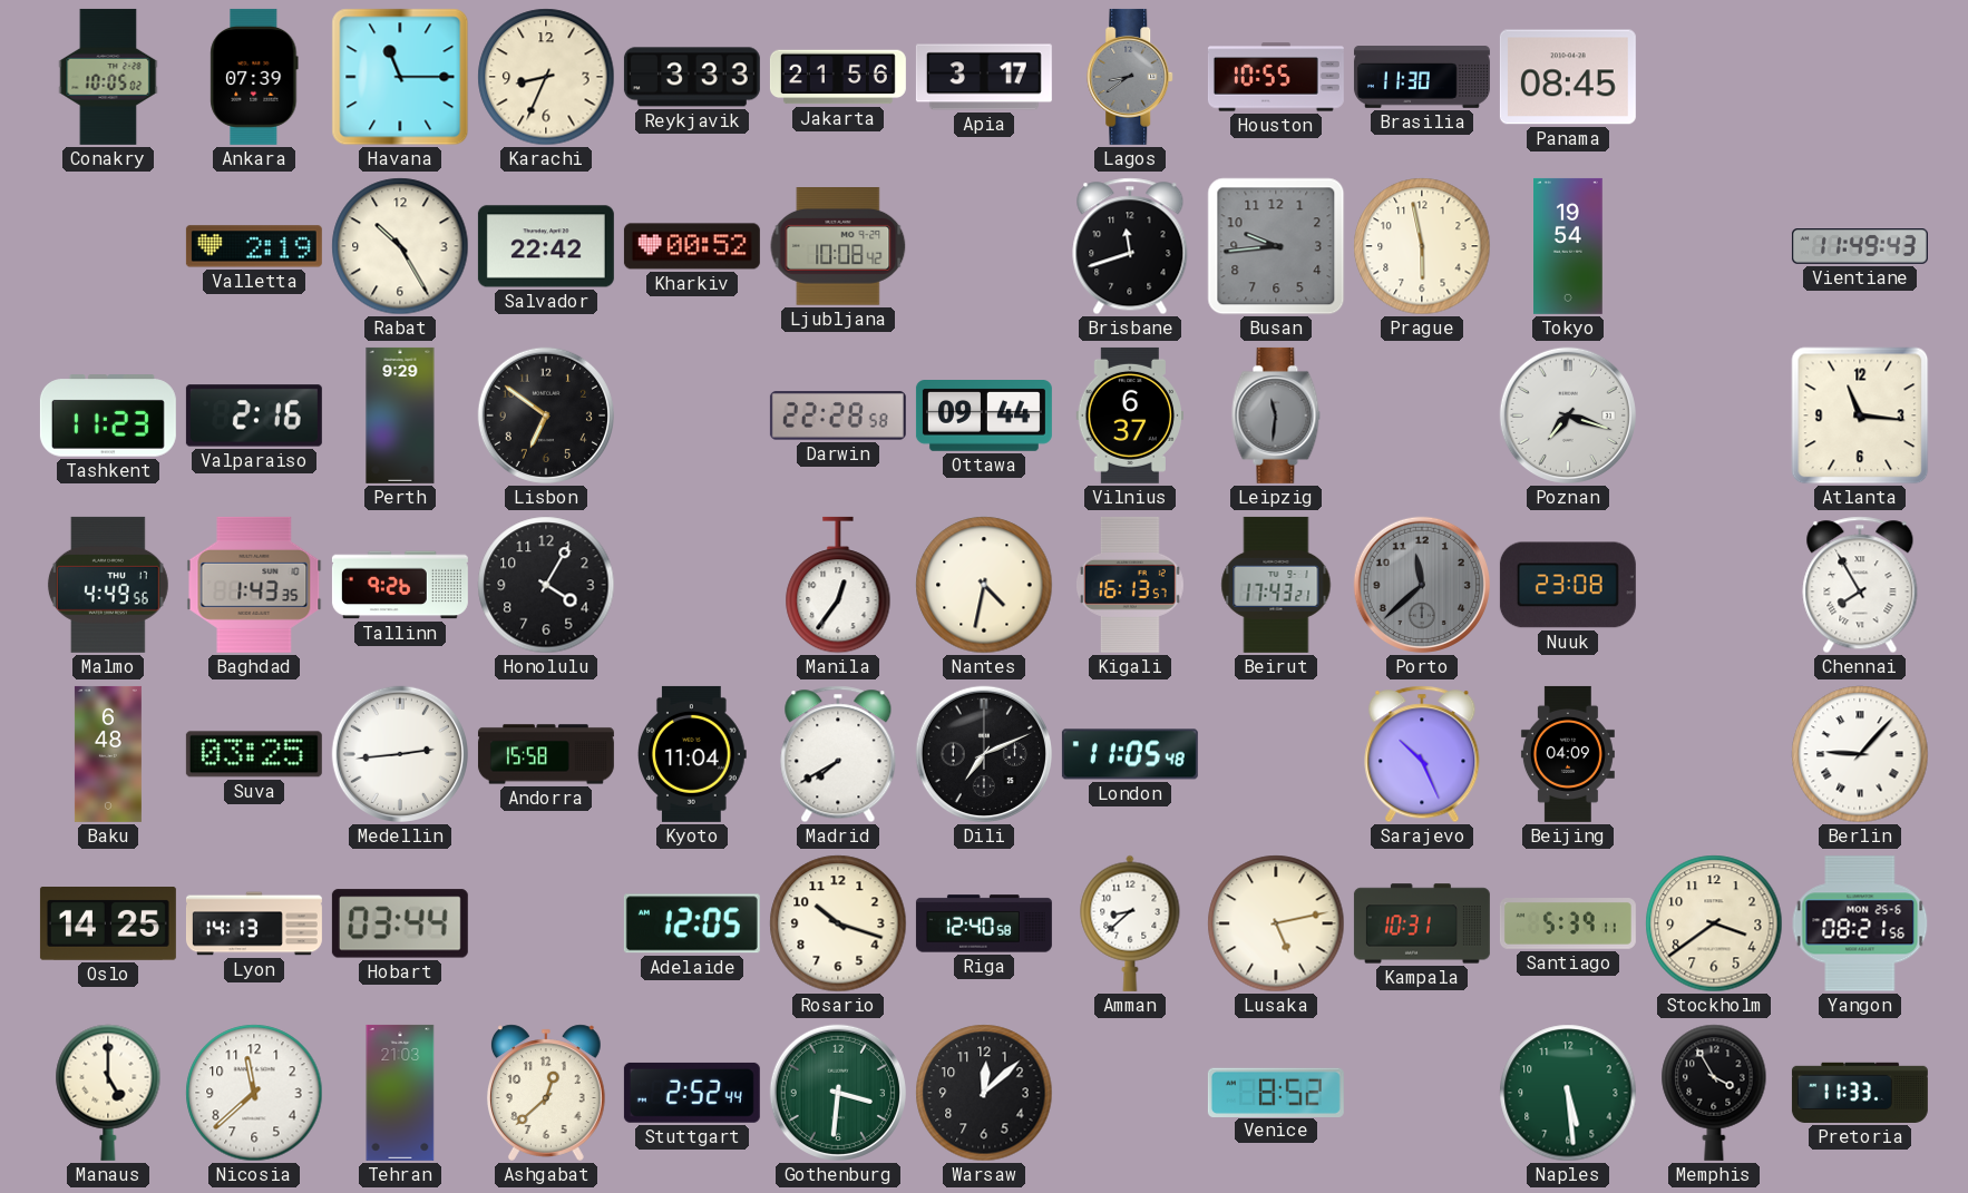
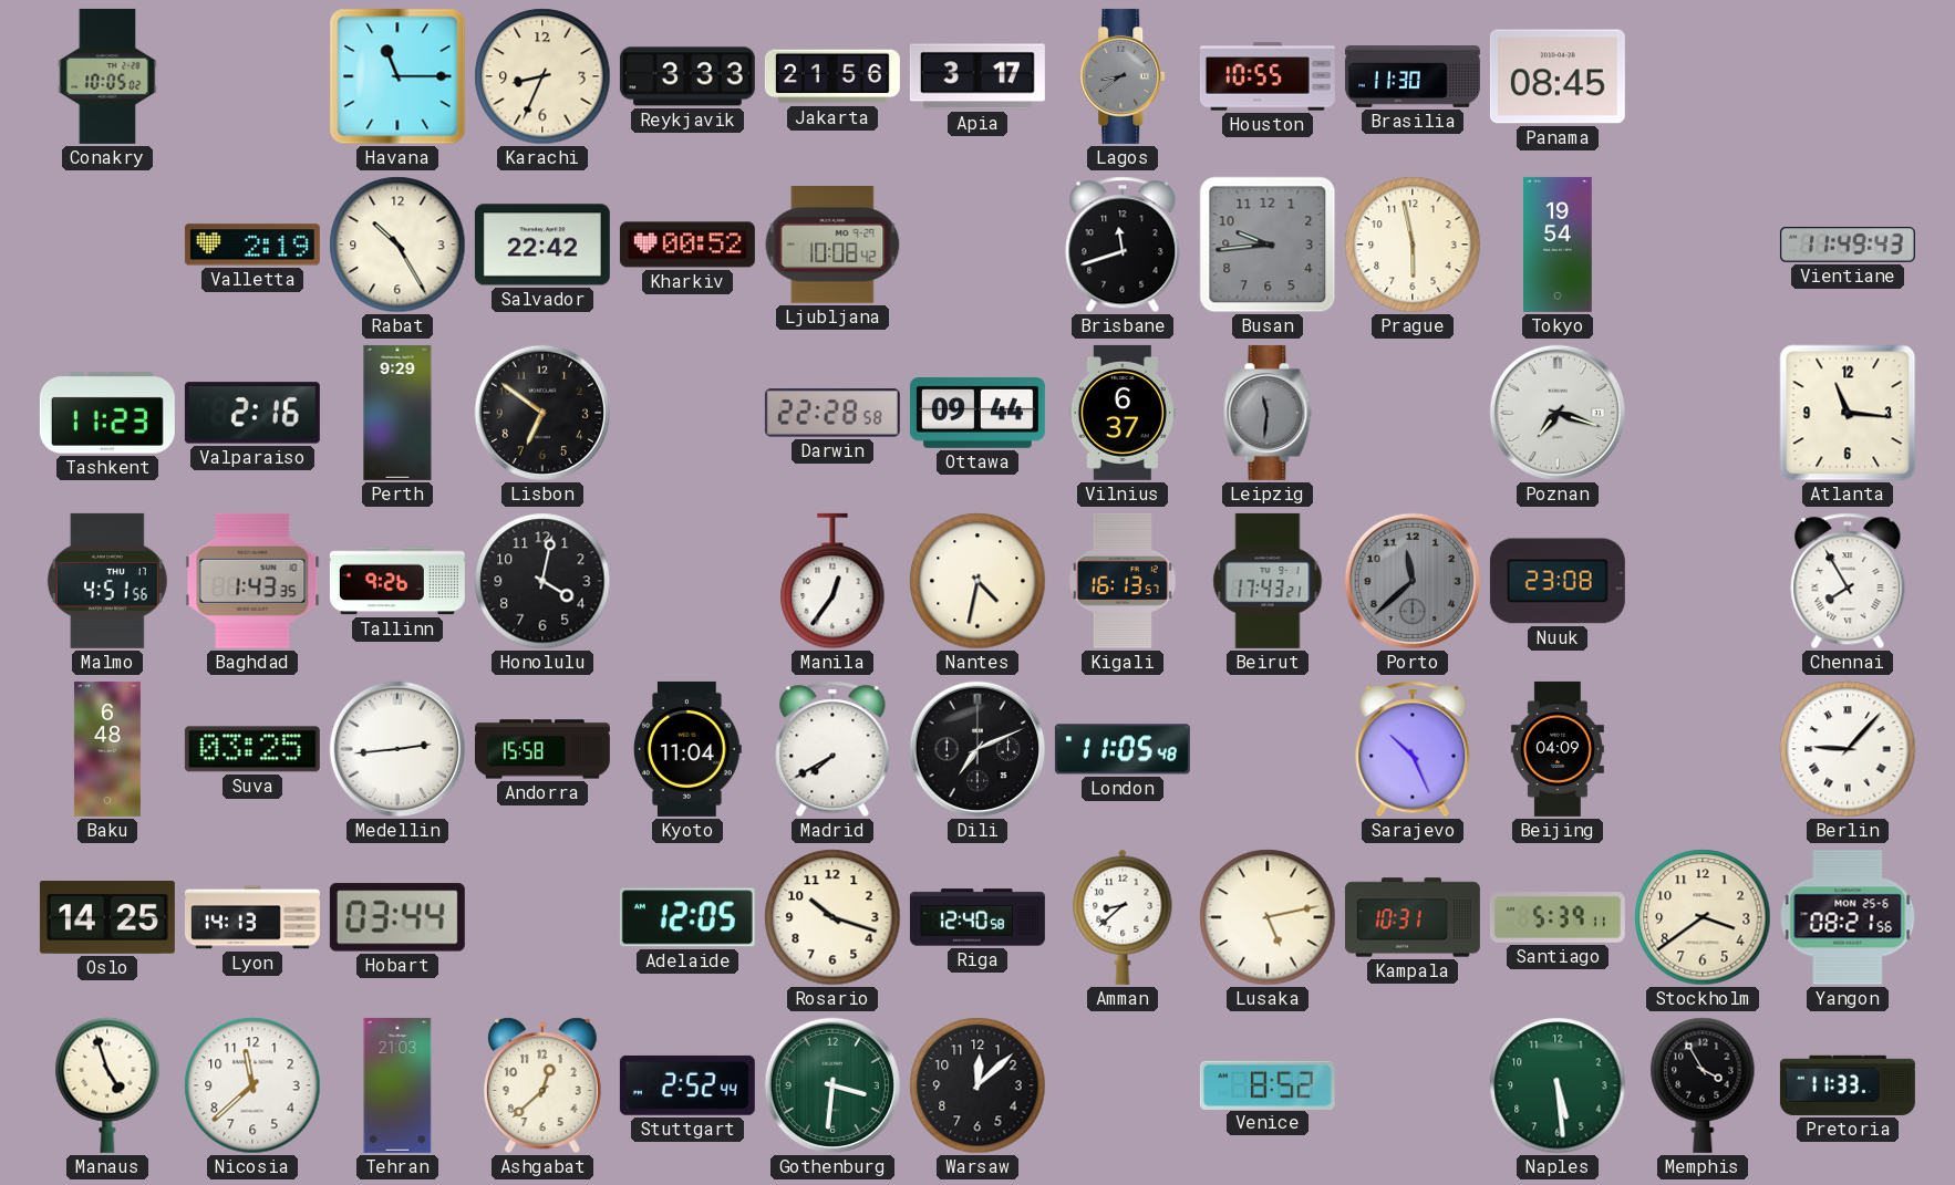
Ankara: 07:39 -> none
Malmo: 4:49 -> 4:51
Honolulu: 4:05 -> 4:02
Manaus: 5:00 -> 4:57
